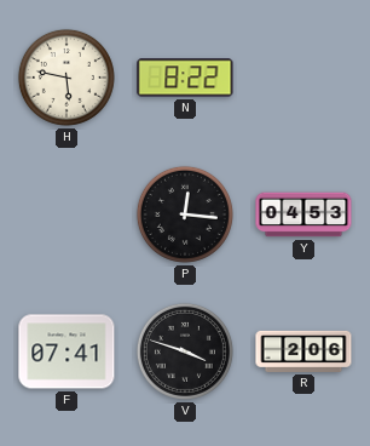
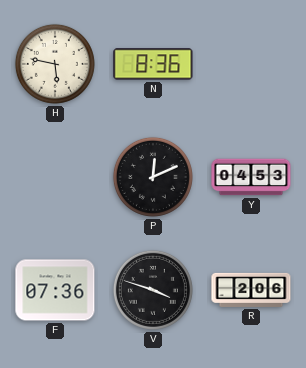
N: 8:22 -> 8:36
P: 12:16 -> 12:11
F: 07:41 -> 07:36
